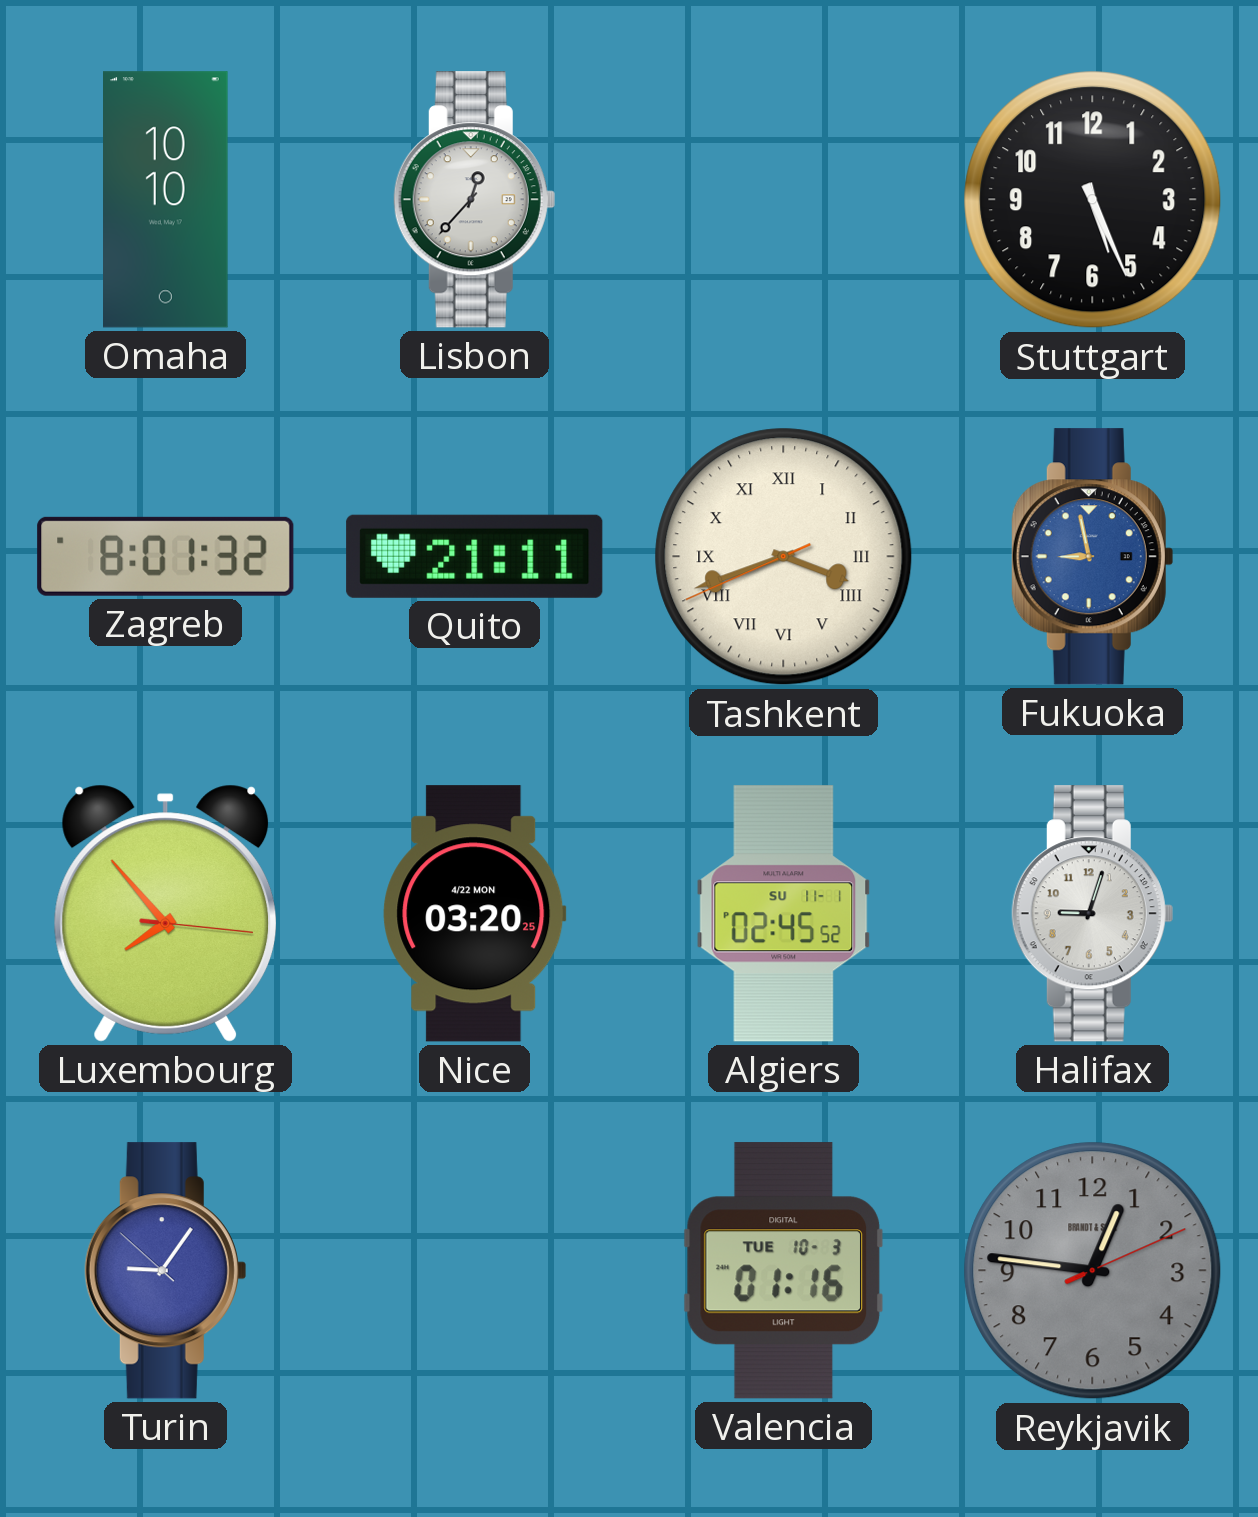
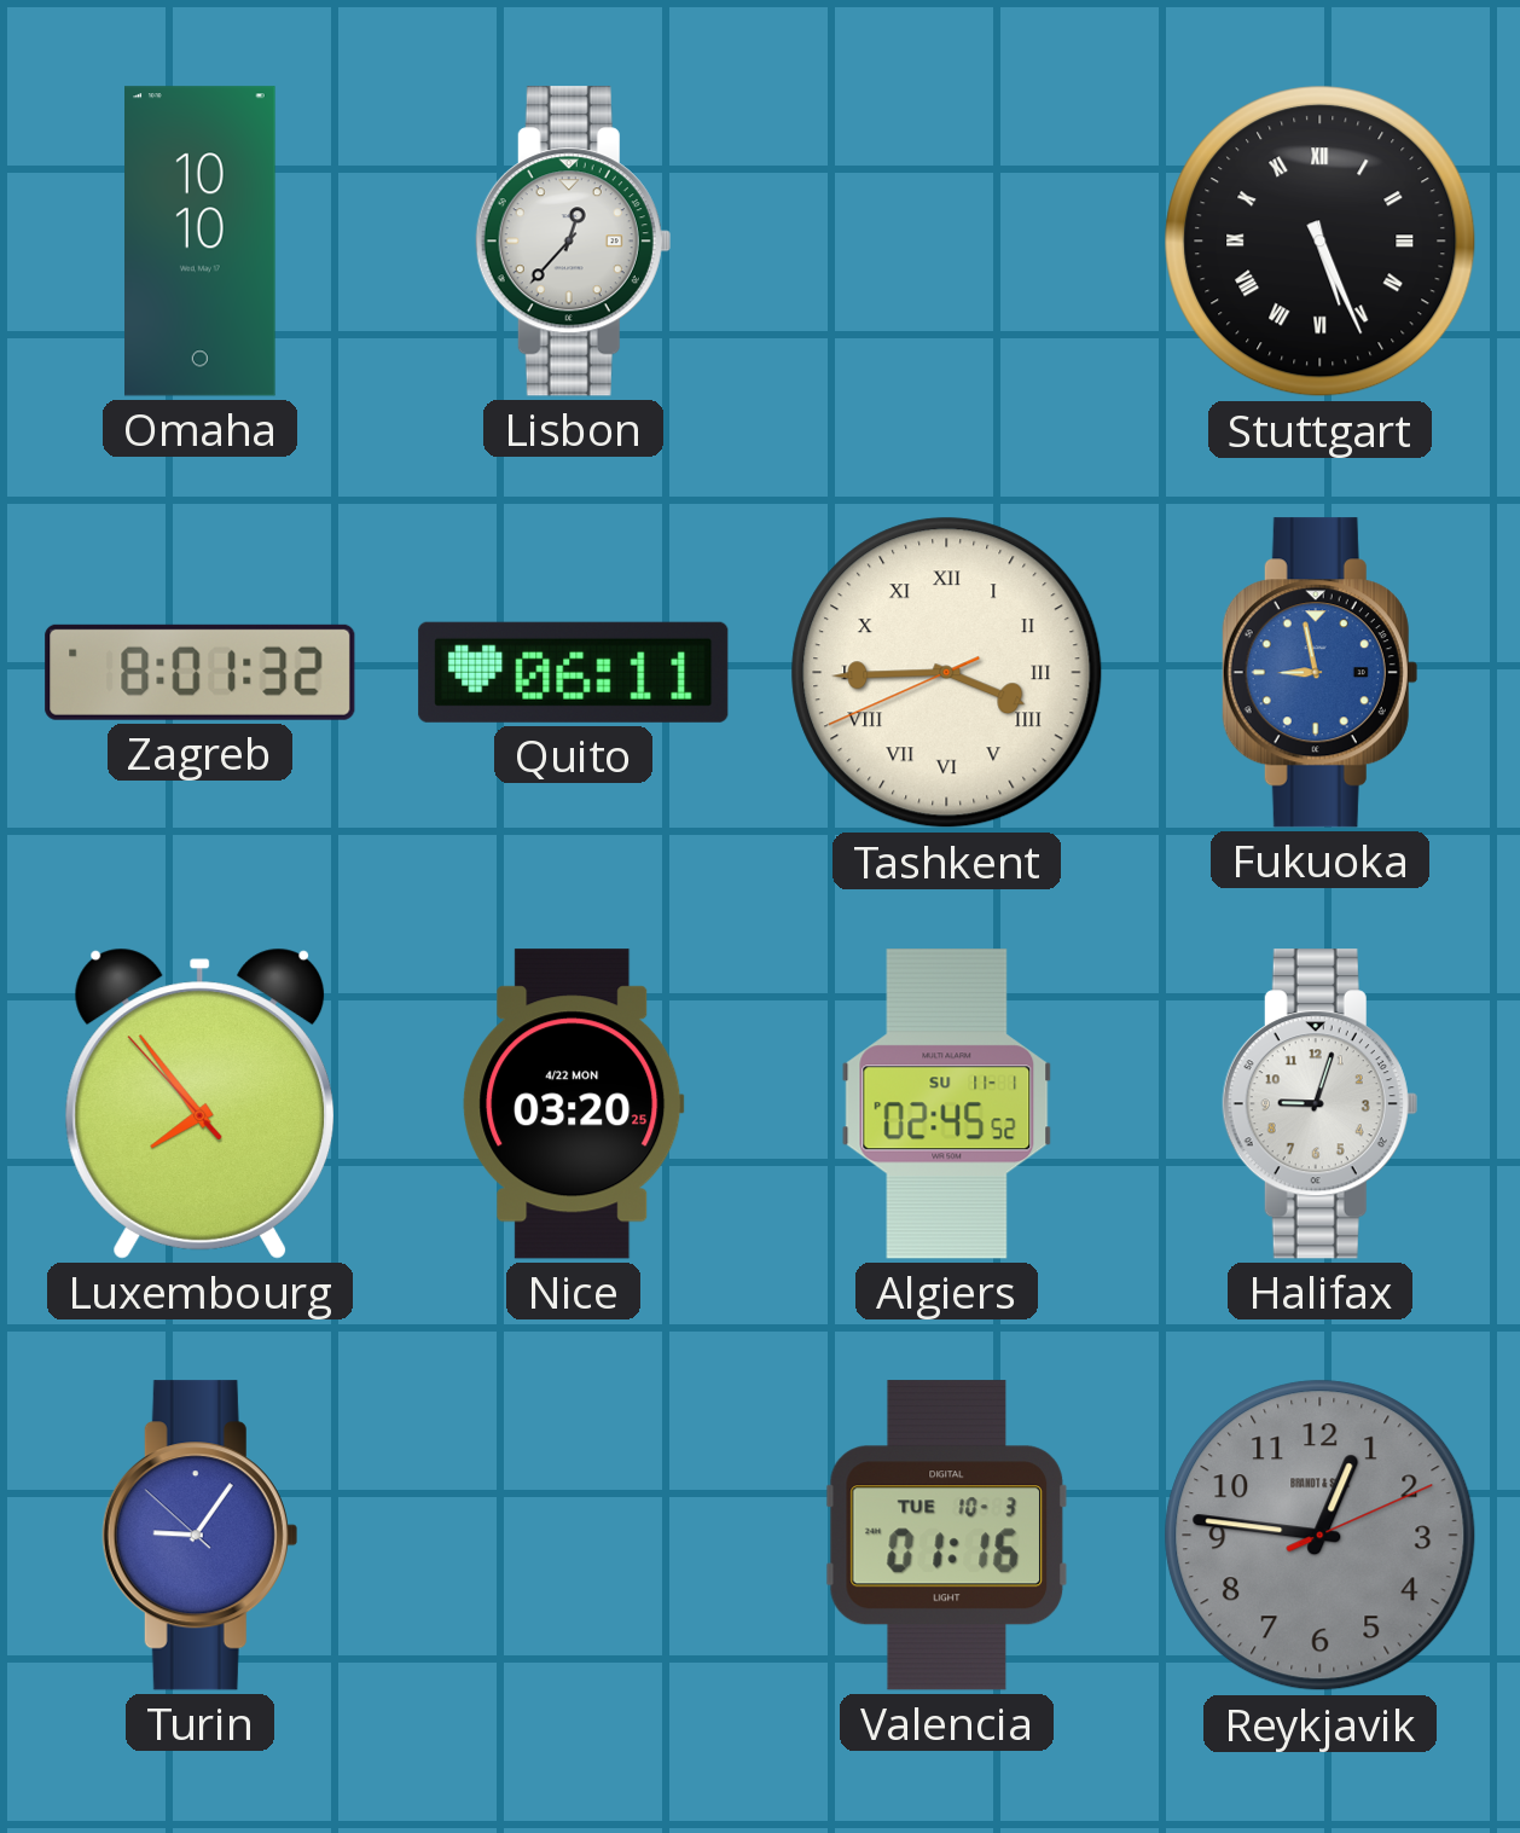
Stuttgart numerals: Arabic -> Roman
Quito: 21:11 -> 06:11
Tashkent: 3:41 -> 3:44
Luxembourg: 7:53:16 -> 7:53:53
